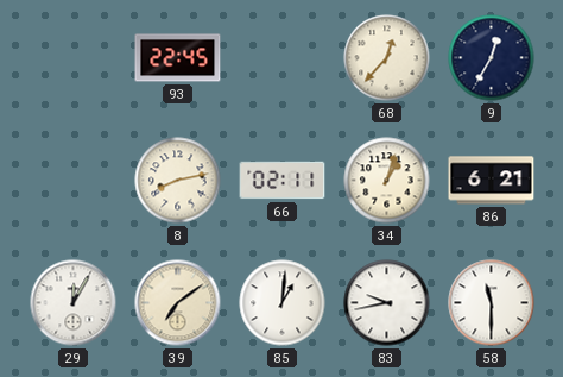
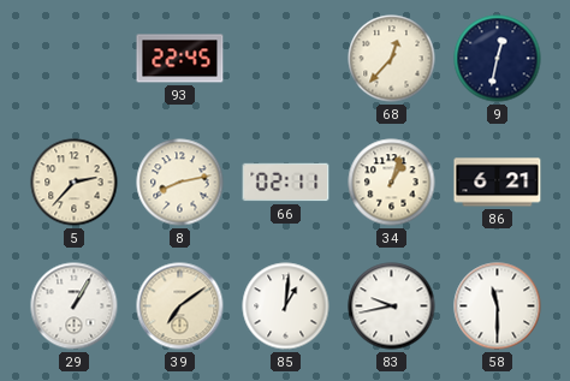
9: 12:35 -> 12:32
5: none -> 2:37
29: 12:05 -> 1:05
